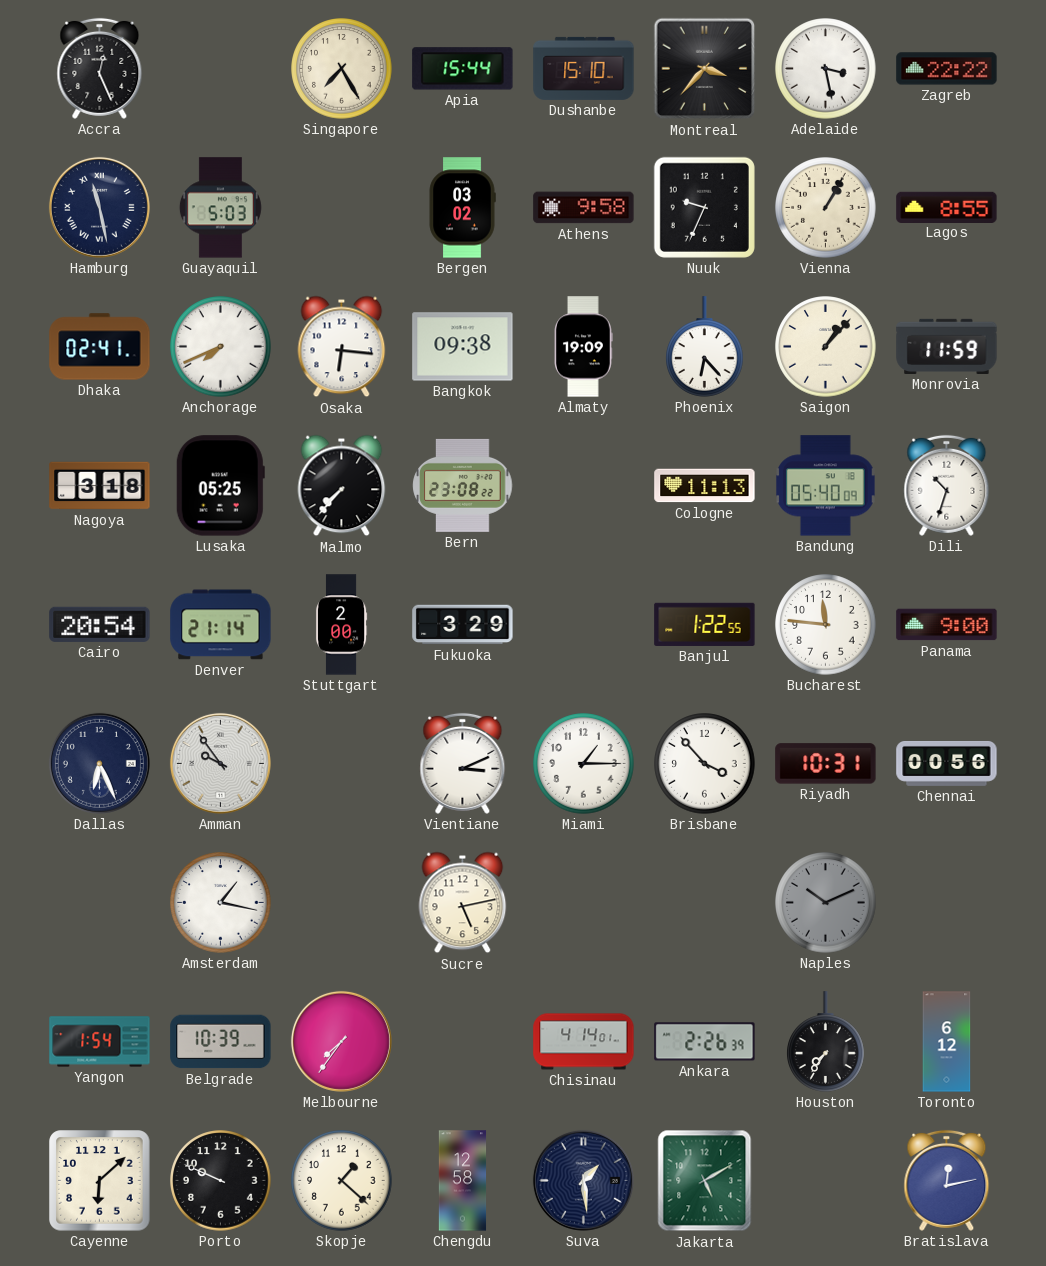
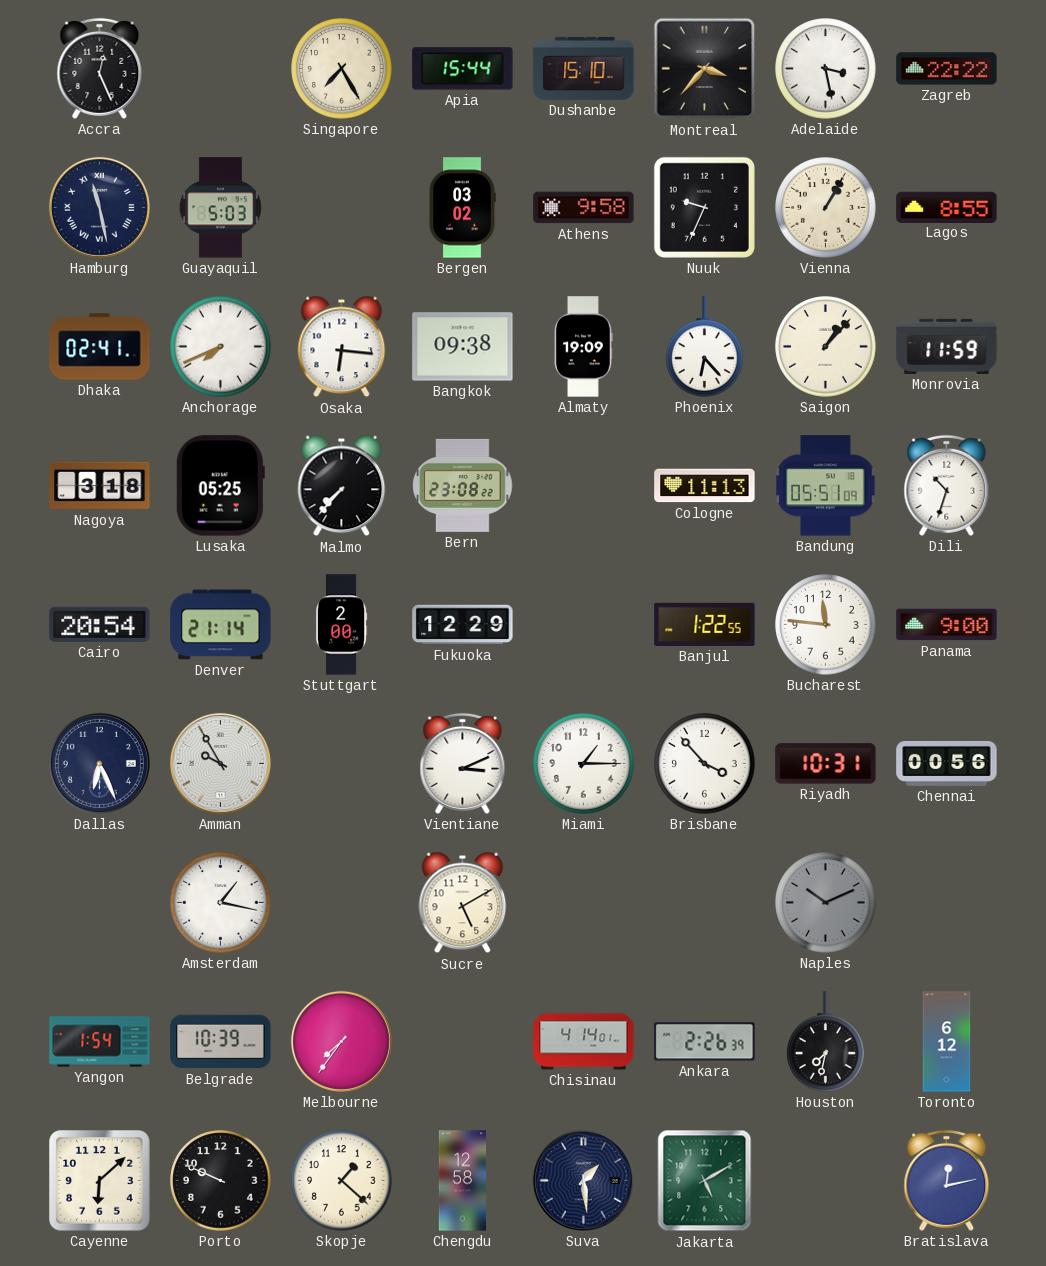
Bandung: 05:40 -> 05:51
Fukuoka: 3:29 -> 12:29
Amman: 9:54 -> 9:55
Sucre: 5:13 -> 5:10
Houston: 7:36 -> 7:32
